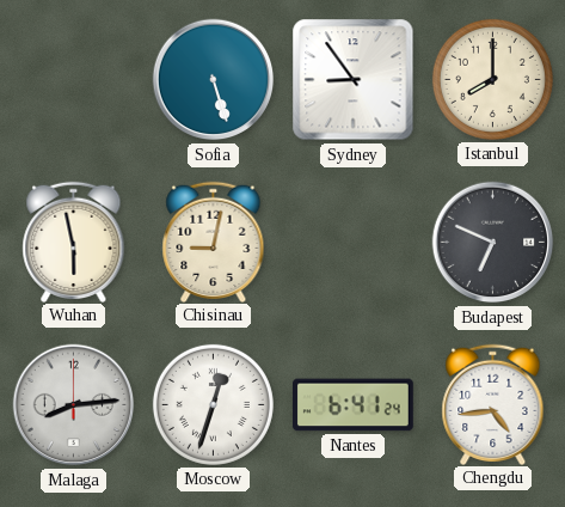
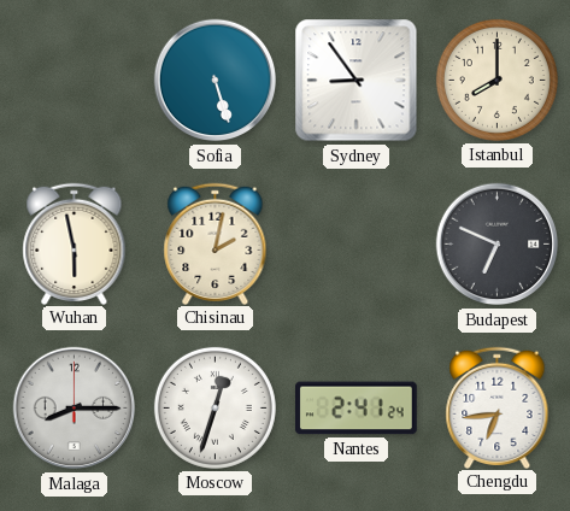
Chisinau: 9:02 -> 2:02
Malaga: 8:14 -> 8:15
Nantes: 6:41 -> 2:41
Chengdu: 4:44 -> 6:44
